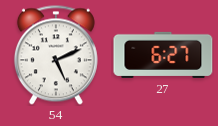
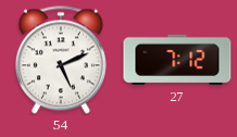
27: 6:27 -> 7:12
